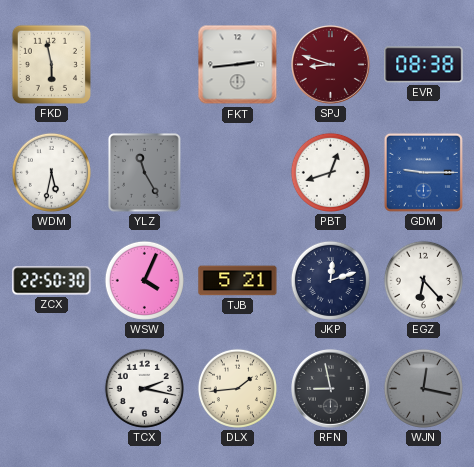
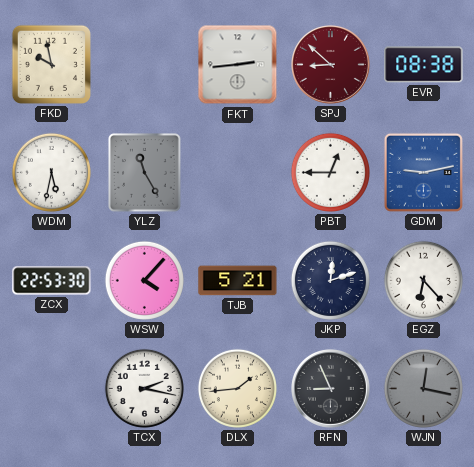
FKD: 5:58 -> 9:58
SPJ: 8:48 -> 8:52
PBT: 12:42 -> 12:45
GDM: 9:15 -> 9:13
ZCX: 22:50 -> 22:53
WSW: 4:04 -> 4:07
RFN: 8:58 -> 8:56
